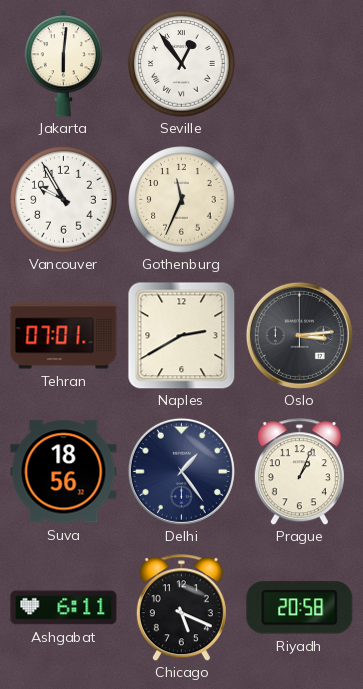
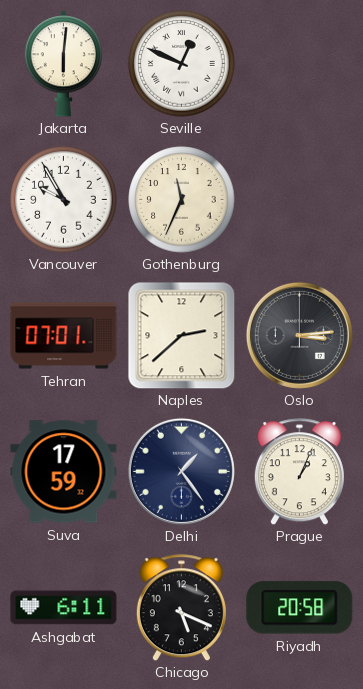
Seville: 12:54 -> 12:49
Naples: 2:40 -> 2:38
Suva: 18:56 -> 17:59
